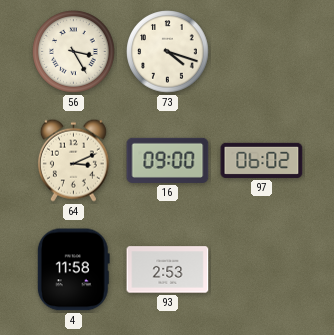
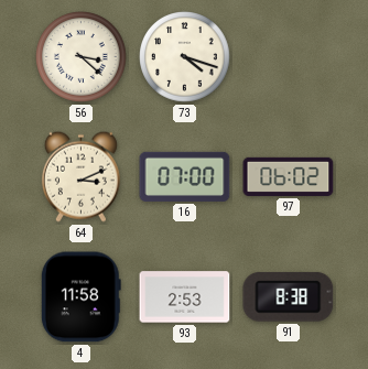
56: 3:25 -> 3:22
16: 09:00 -> 07:00
91: none -> 8:38
